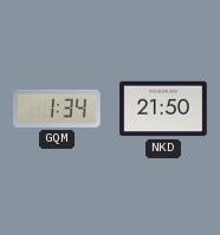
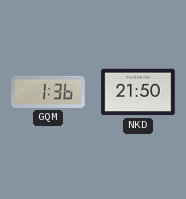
GQM: 1:34 -> 1:36
